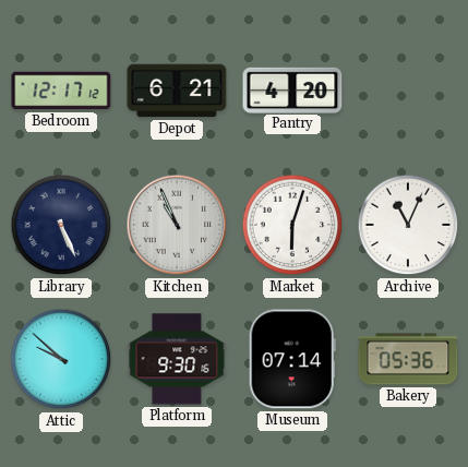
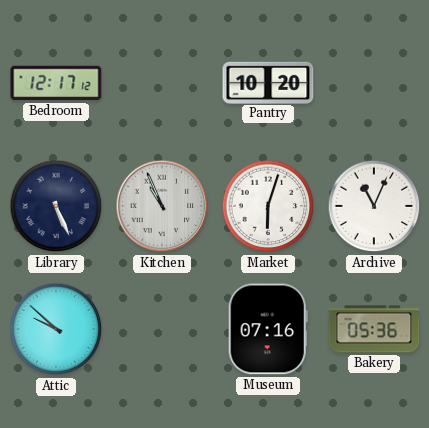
Depot: 6:21 -> none
Pantry: 4:20 -> 10:20
Platform: 9:30 -> none
Museum: 07:14 -> 07:16
